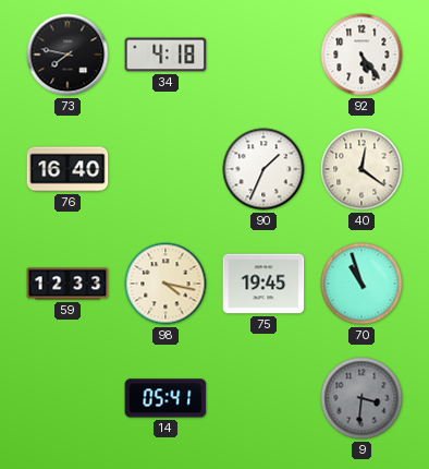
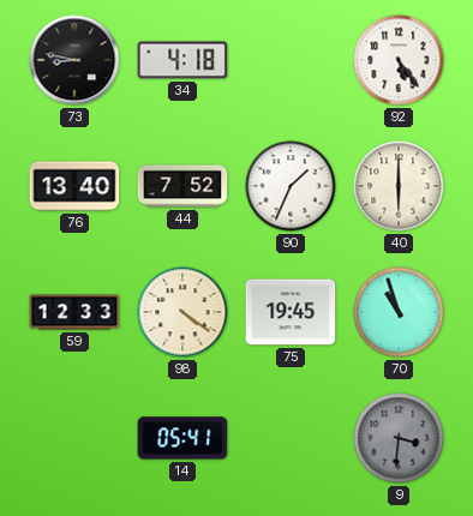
73: 7:47 -> 8:47
76: 16:40 -> 13:40
44: none -> 7:52
40: 12:21 -> 6:00
98: 4:17 -> 4:21
